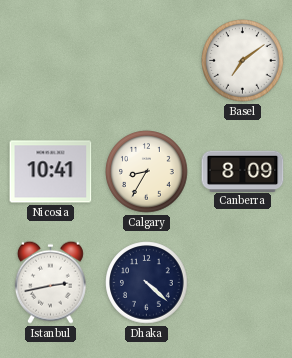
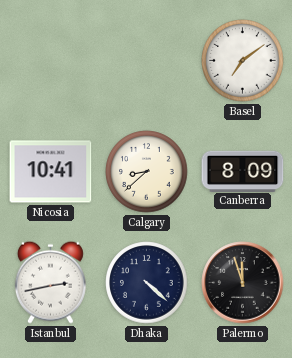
Calgary: 8:35 -> 8:38
Palermo: none -> 11:57
